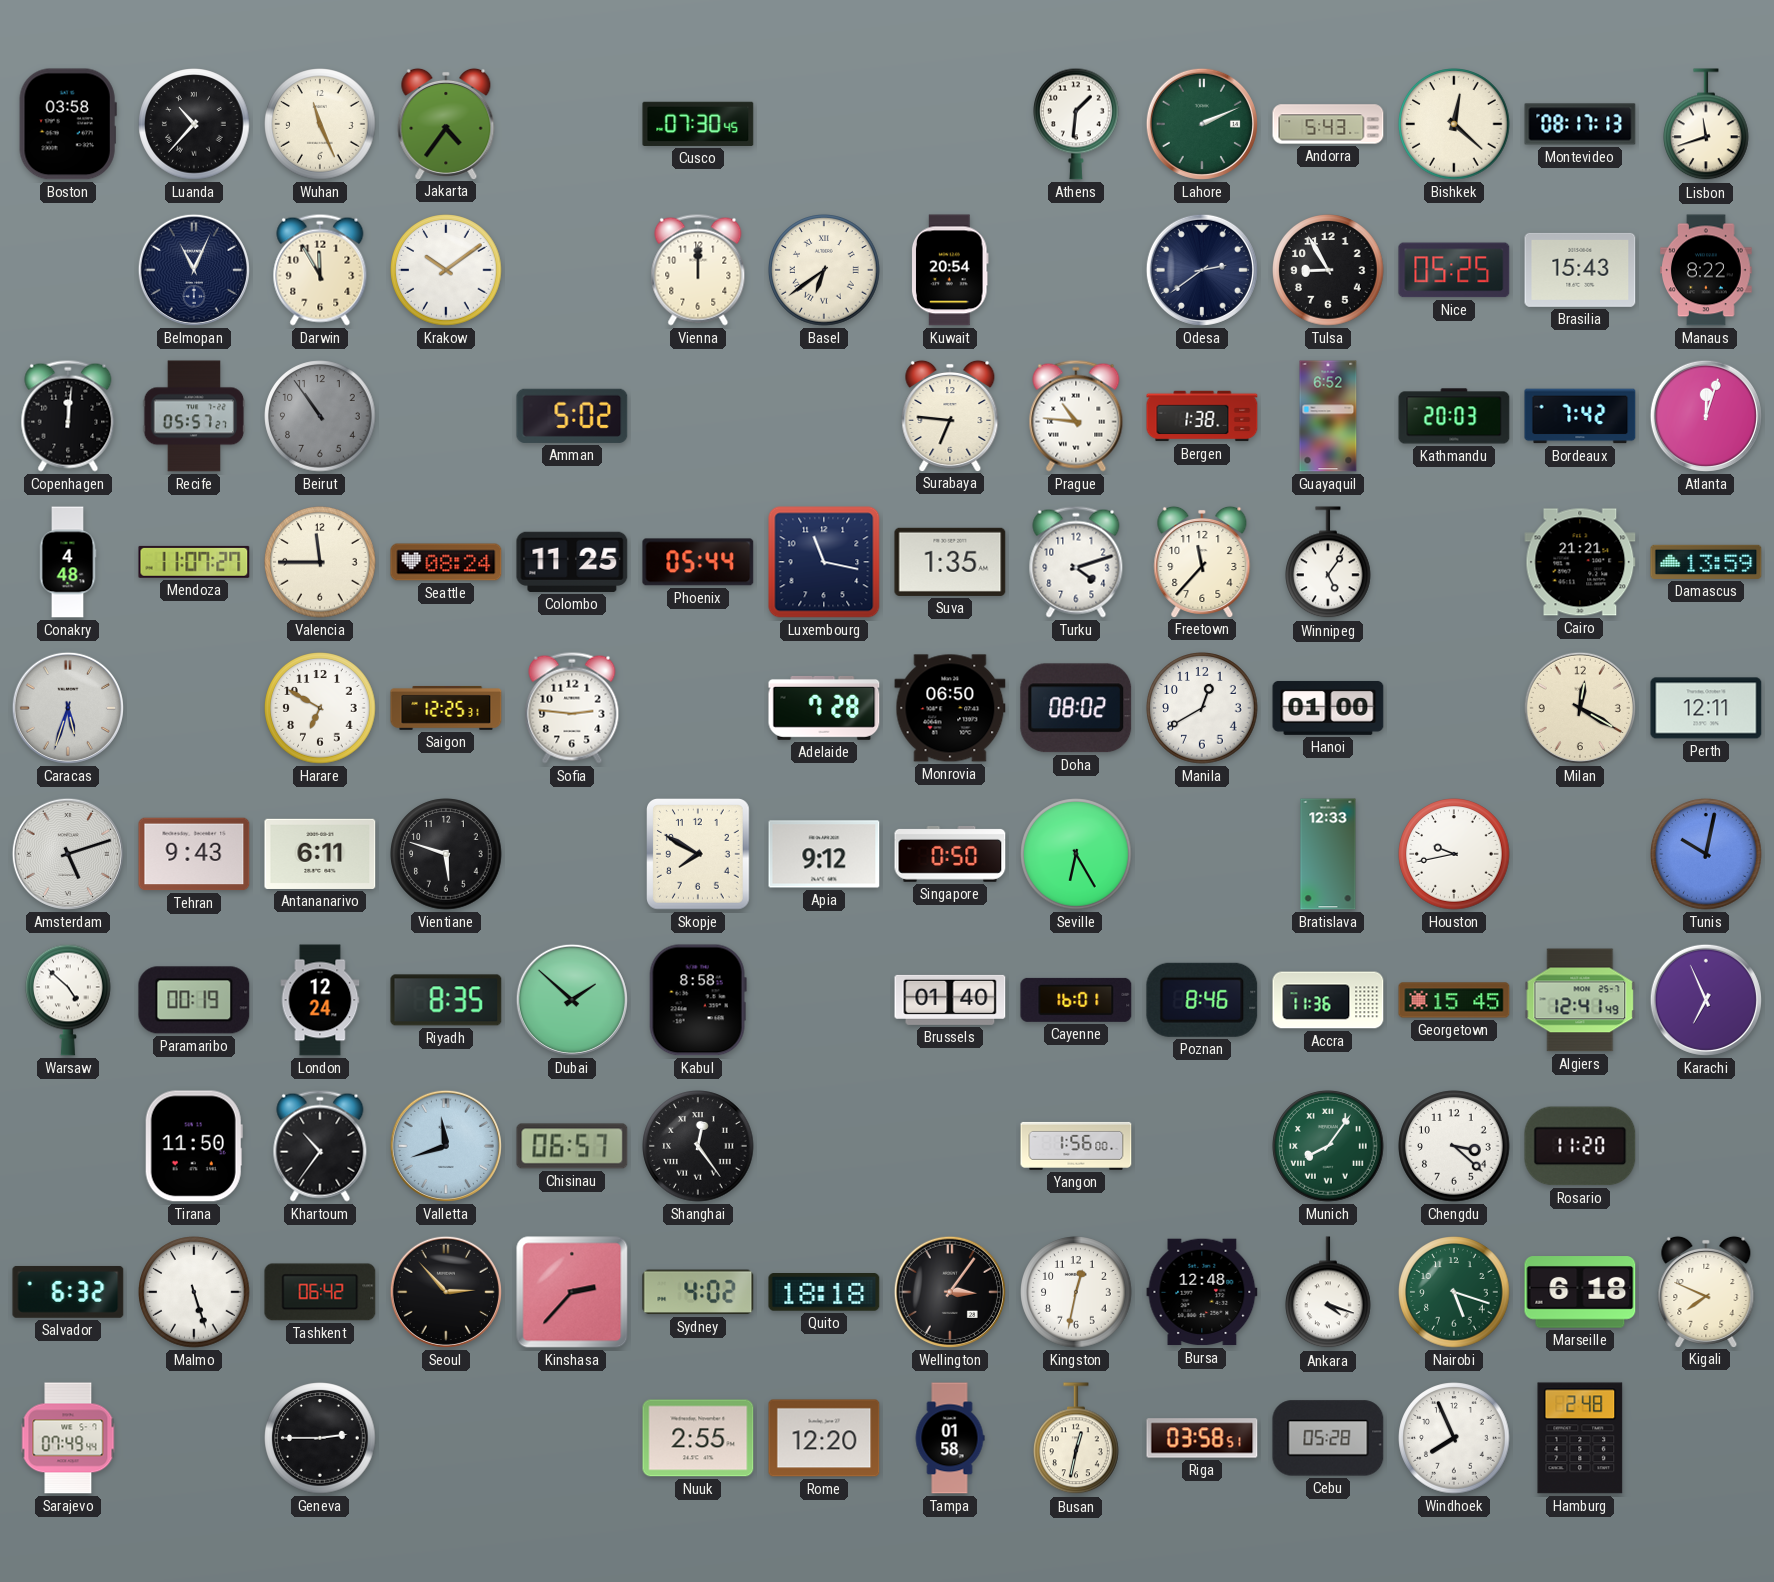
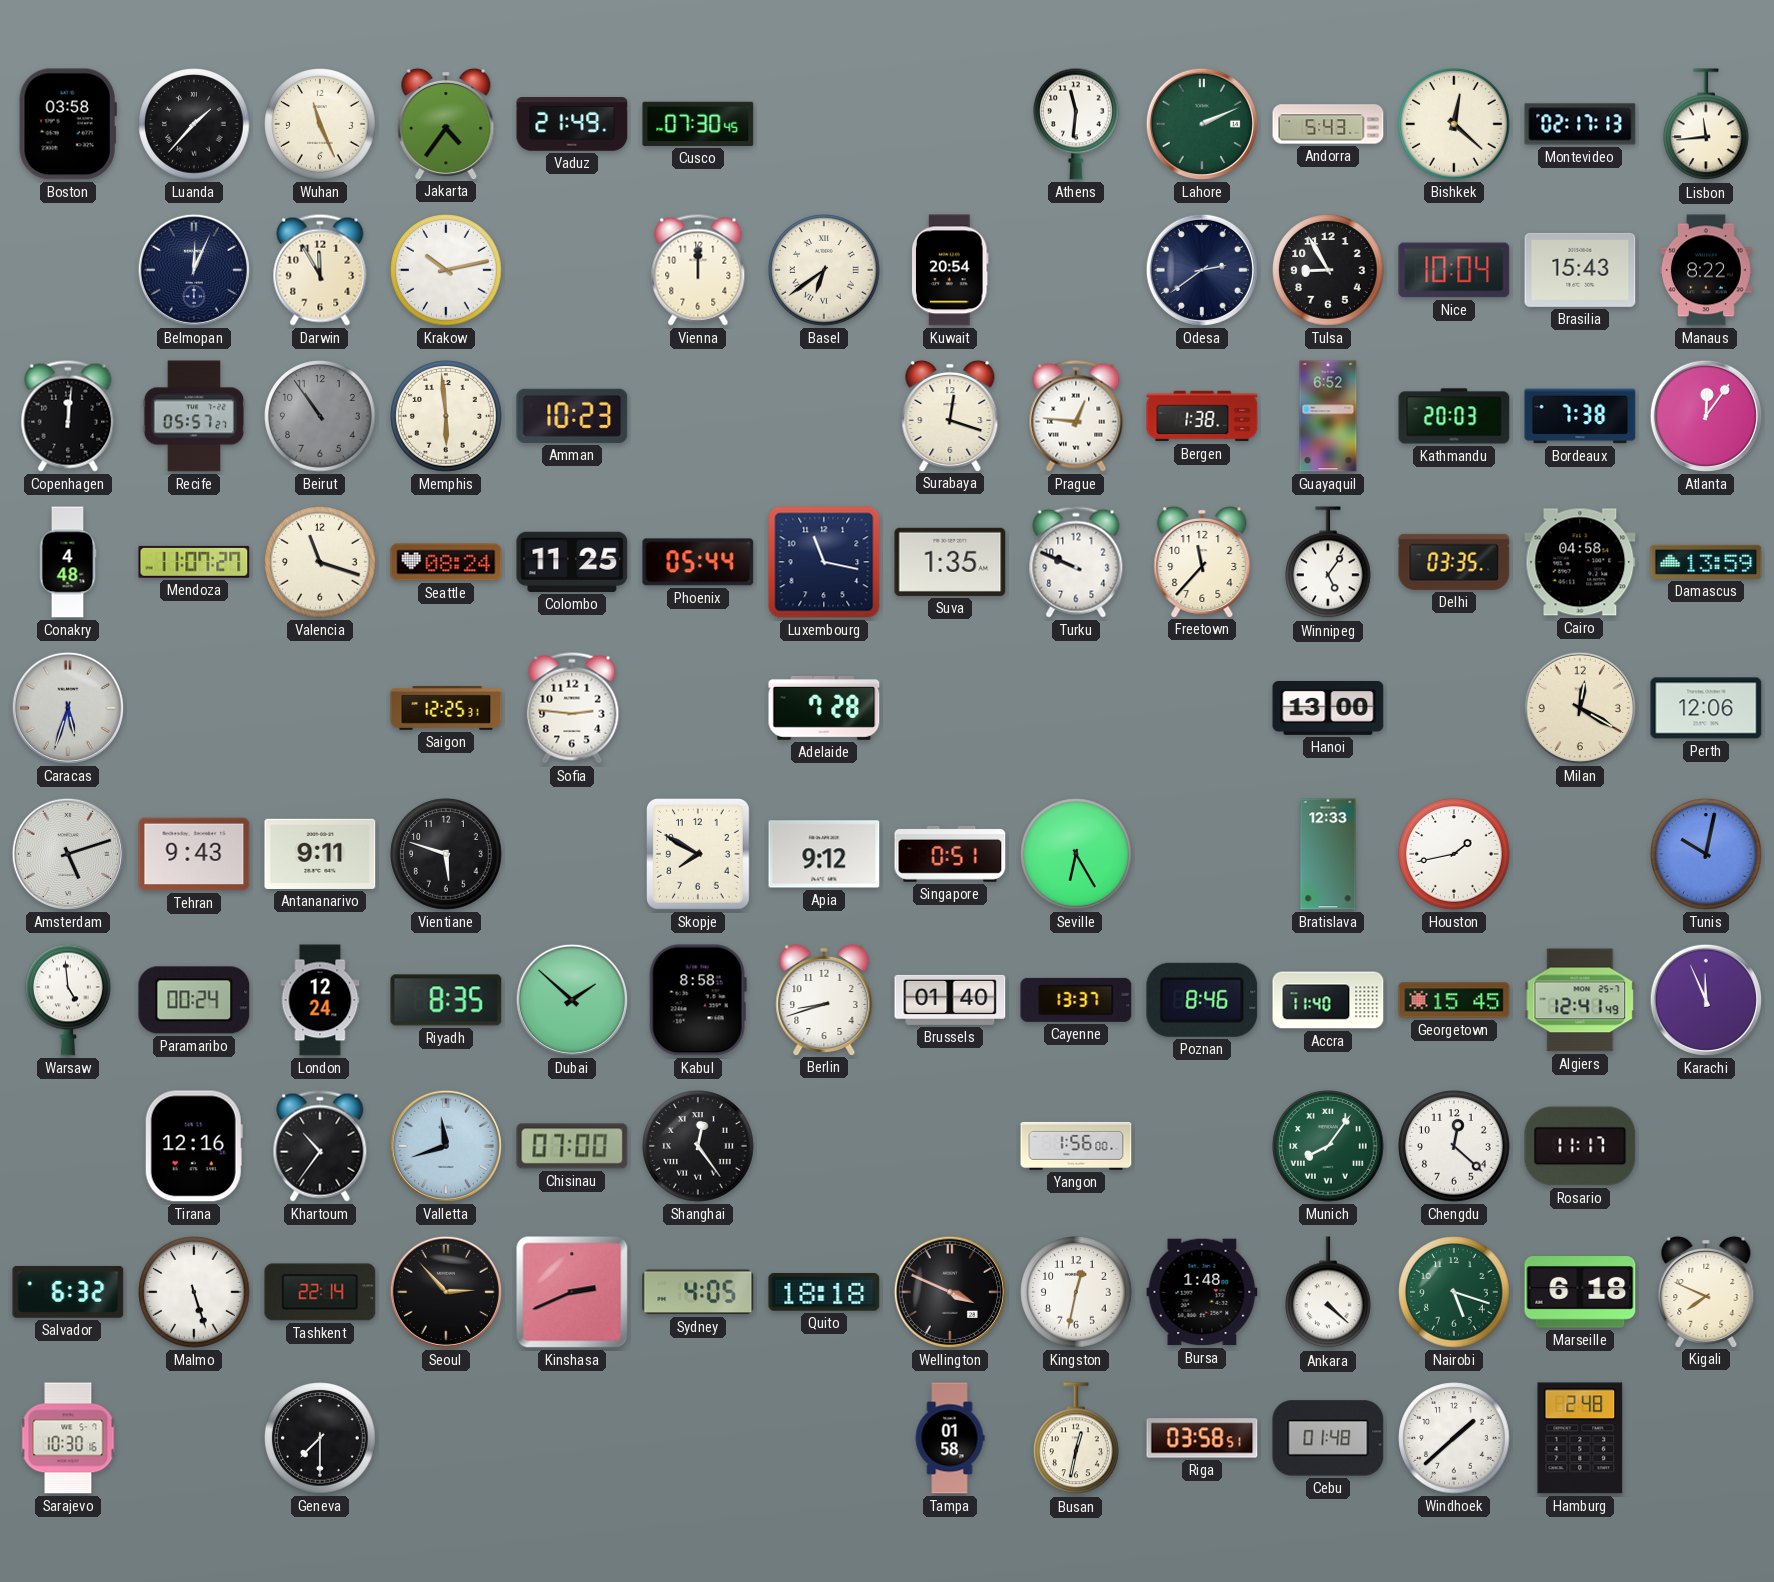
Luanda: 10:37 -> 1:37
Vaduz: none -> 21:49
Athens: 1:31 -> 11:31
Montevideo: 08:17 -> 02:17
Lisbon: 11:42 -> 11:44
Belmopan: 11:04 -> 12:04
Krakow: 10:09 -> 10:13
Nice: 05:25 -> 10:04
Memphis: none -> 5:59
Amman: 5:02 -> 10:23
Surabaya: 6:46 -> 12:18
Prague: 10:46 -> 12:46
Bordeaux: 7:42 -> 7:38
Atlanta: 12:03 -> 12:06
Valencia: 11:45 -> 11:18
Turku: 4:12 -> 9:49
Delhi: none -> 03:35
Cairo: 21:21 -> 04:58
Harare: 6:50 -> none
Monrovia: 06:50 -> none
Doha: 08:02 -> none
Manila: 12:40 -> none
Hanoi: 01:00 -> 13:00
Perth: 12:11 -> 12:06
Antananarivo: 6:11 -> 9:11
Singapore: 0:50 -> 0:51
Houston: 9:43 -> 1:43
Warsaw: 4:52 -> 4:59
Paramaribo: 00:19 -> 00:24
Berlin: none -> 8:42
Cayenne: 16:01 -> 13:37
Accra: 11:36 -> 11:40
Karachi: 6:56 -> 11:56
Tirana: 11:50 -> 12:16
Chisinau: 06:57 -> 07:00
Chengdu: 3:22 -> 12:22
Rosario: 11:20 -> 11:17
Tashkent: 06:42 -> 22:14
Kinshasa: 2:37 -> 2:41
Sydney: 4:02 -> 4:05
Wellington: 3:06 -> 3:49
Bursa: 12:48 -> 1:48
Ankara: 4:18 -> 4:22
Sarajevo: 07:49 -> 10:30
Geneva: 2:45 -> 7:30
Nuuk: 2:55 -> none
Rome: 12:20 -> none
Cebu: 05:28 -> 01:48
Windhoek: 7:56 -> 1:38
